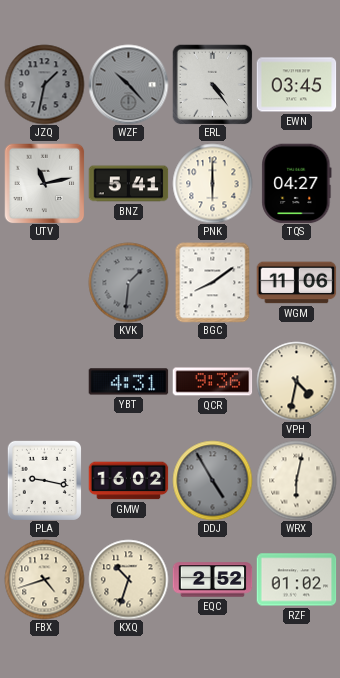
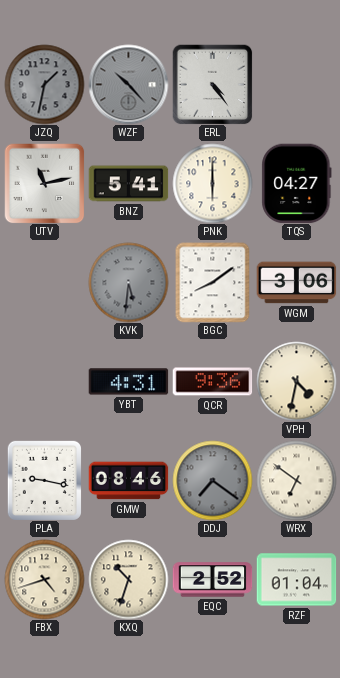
EWN: 03:45 -> none
KVK: 1:31 -> 5:31
WGM: 11:06 -> 3:06
GMW: 16:02 -> 08:46
DDJ: 4:55 -> 7:21
WRX: 6:02 -> 6:51
RZF: 01:02 -> 01:04
